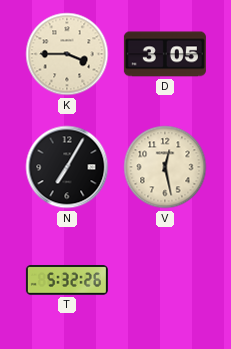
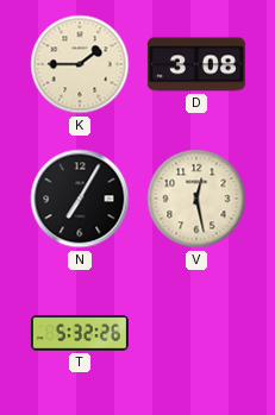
K: 3:45 -> 1:45
D: 3:05 -> 3:08
